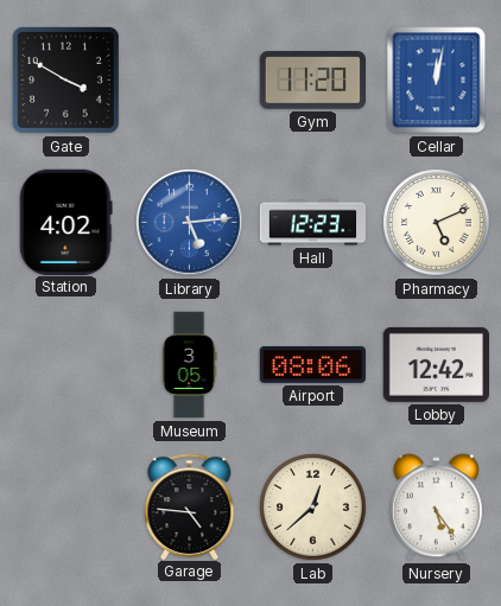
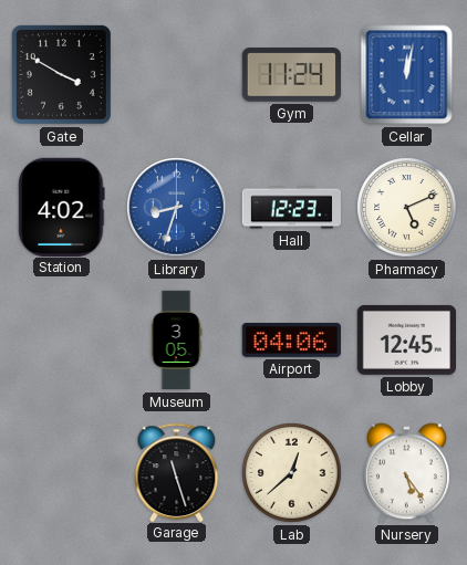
Gym: 11:20 -> 11:24
Library: 5:14 -> 8:33
Airport: 08:06 -> 04:06
Lobby: 12:42 -> 12:45
Garage: 4:46 -> 11:27
